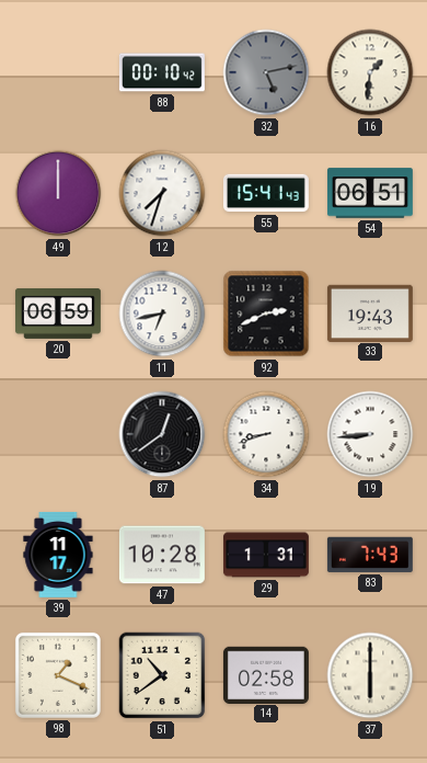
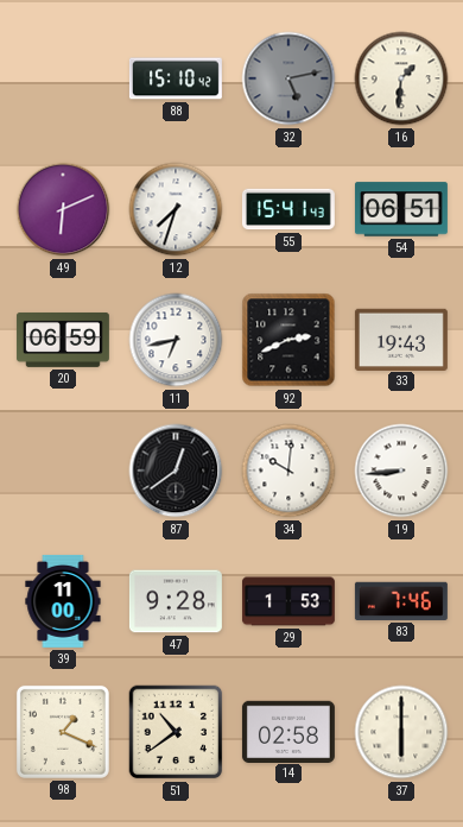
88: 00:10 -> 15:10
49: 12:00 -> 6:11
34: 8:42 -> 10:01
39: 11:17 -> 11:00
47: 10:28 -> 9:28
29: 1:31 -> 1:53
83: 7:43 -> 7:46
